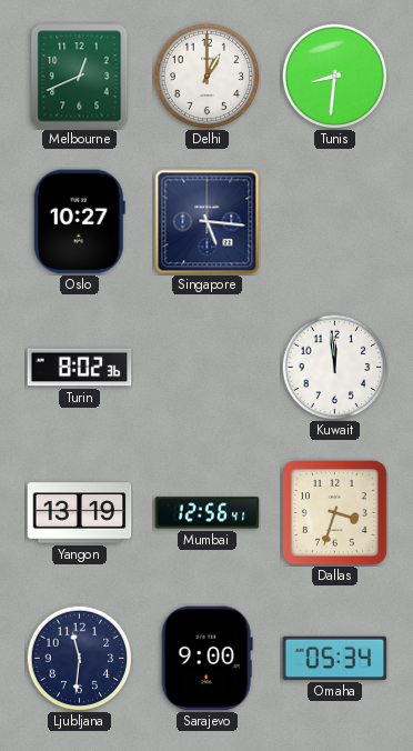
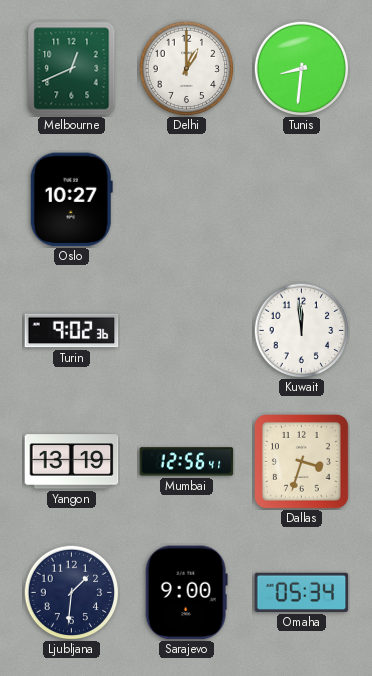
Singapore: 5:16 -> none
Turin: 8:02 -> 9:02
Ljubljana: 11:31 -> 1:31
